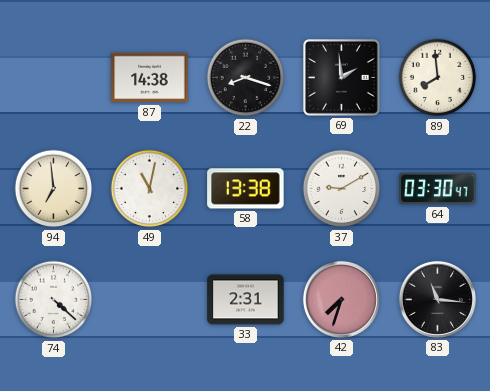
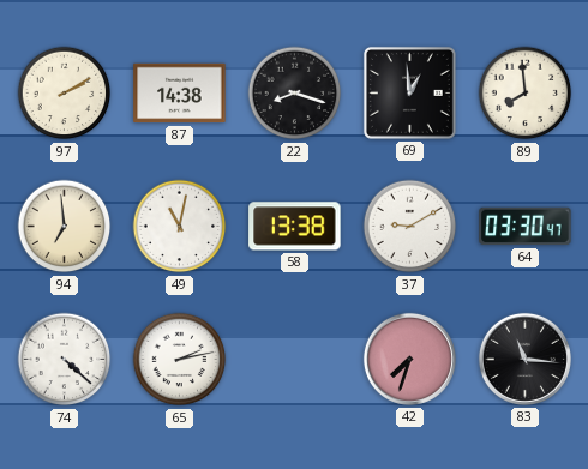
97: none -> 2:10
69: 1:59 -> 12:59
65: none -> 2:13
33: 2:31 -> none
